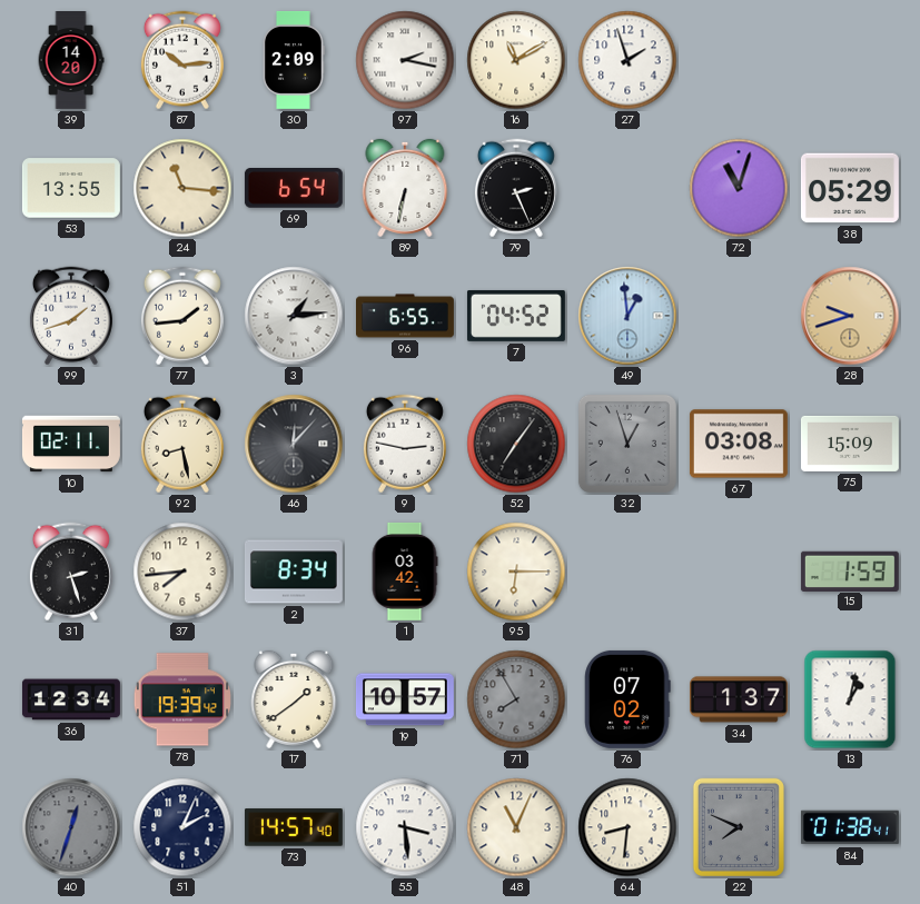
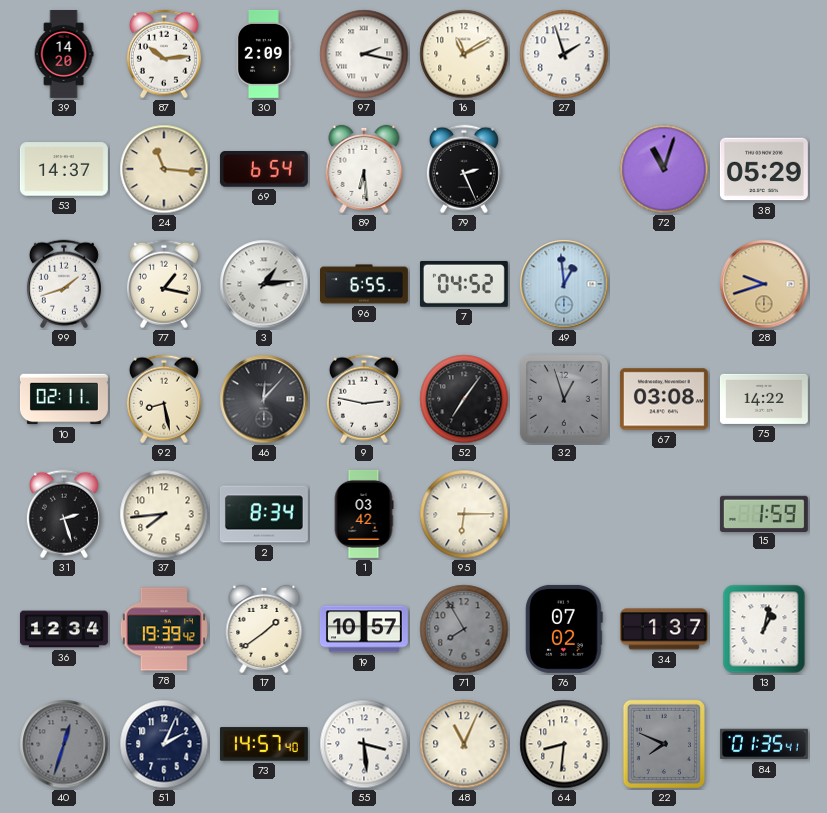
53: 13:55 -> 14:37
89: 6:32 -> 6:29
77: 1:44 -> 1:17
75: 15:09 -> 14:22
84: 01:38 -> 01:35
